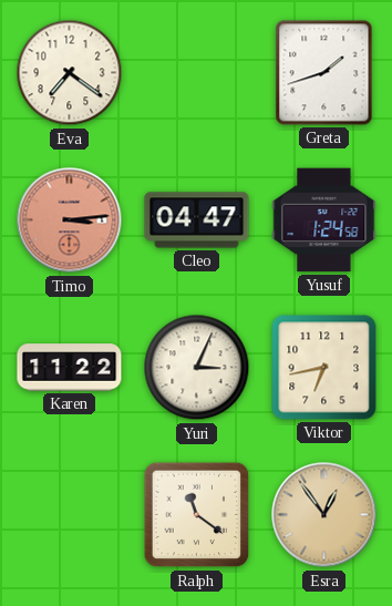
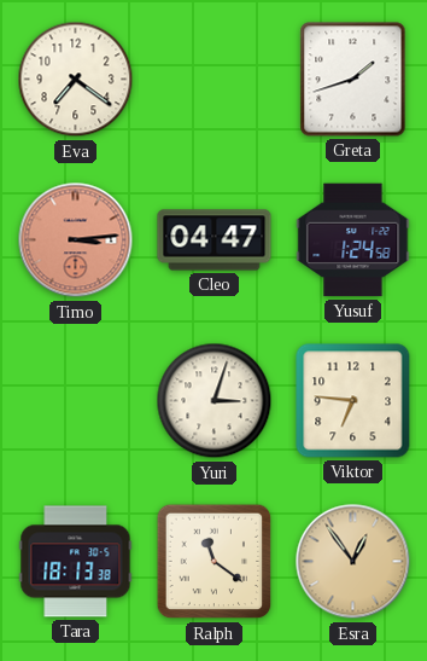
Karen: 11:22 -> none
Yuri: 3:04 -> 3:03
Viktor: 6:43 -> 6:46
Tara: none -> 18:13
